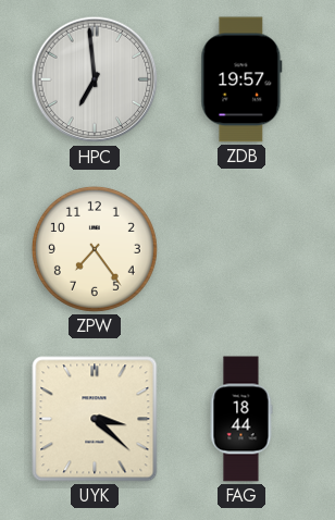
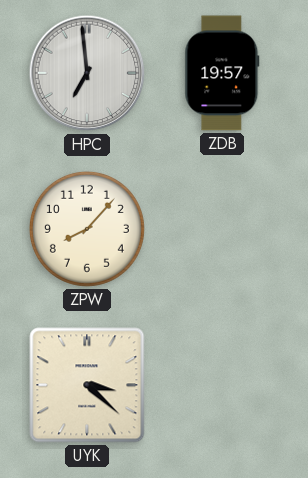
ZPW: 7:24 -> 8:07
FAG: 18:44 -> none
